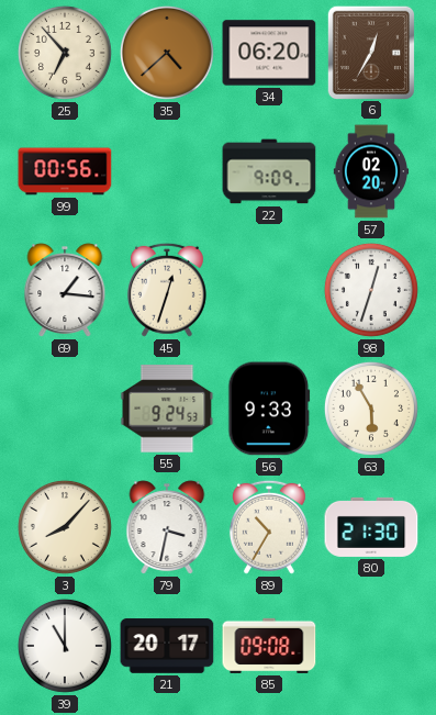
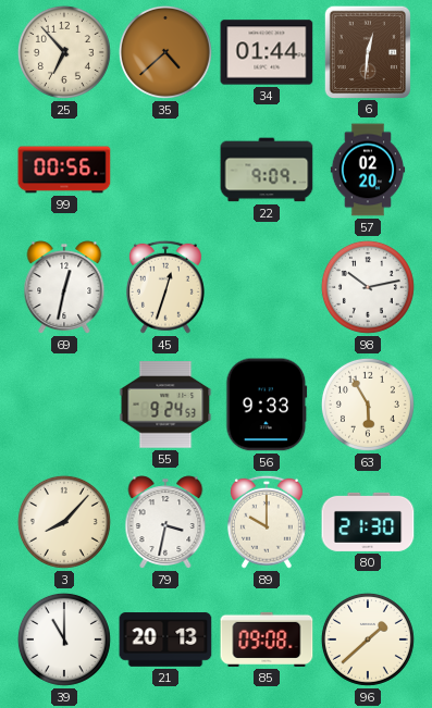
34: 06:20 -> 01:44
6: 12:35 -> 12:31
69: 1:16 -> 12:32
98: 12:33 -> 10:13
89: 10:35 -> 10:00
21: 20:17 -> 20:13
96: none -> 1:38
